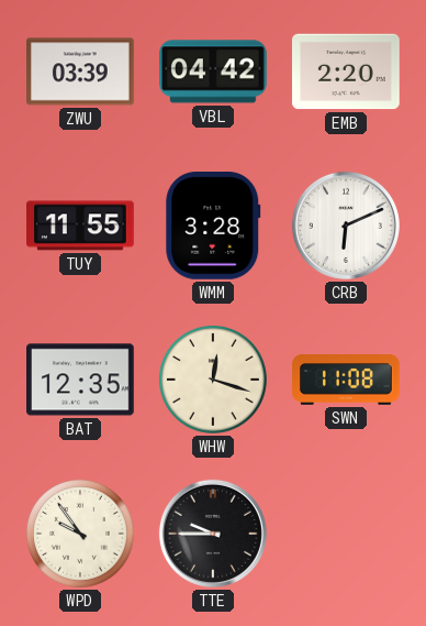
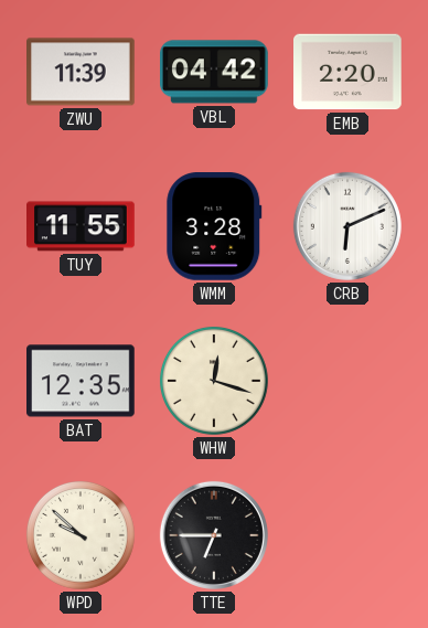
ZWU: 03:39 -> 11:39
SWN: 11:08 -> none
WPD: 9:54 -> 9:52
TTE: 9:45 -> 6:45
